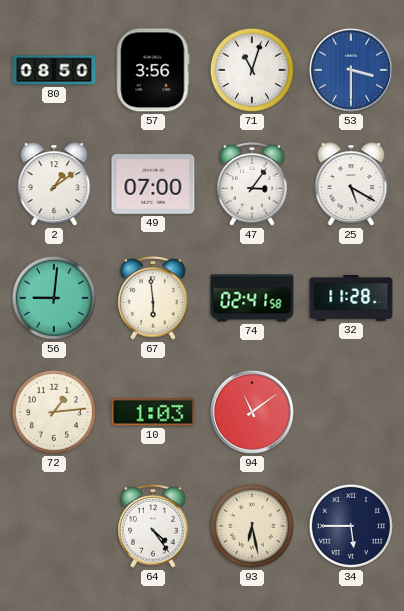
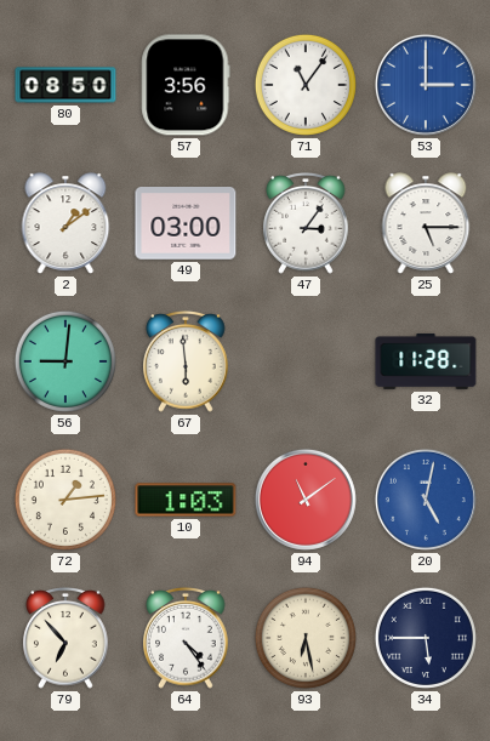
71: 11:03 -> 11:06
53: 3:30 -> 3:00
49: 07:00 -> 03:00
25: 5:20 -> 5:15
74: 02:41 -> none
20: none -> 5:02
79: none -> 6:53
